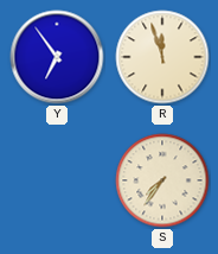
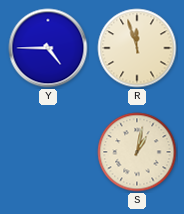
Y: 6:54 -> 4:45
S: 7:36 -> 1:02
